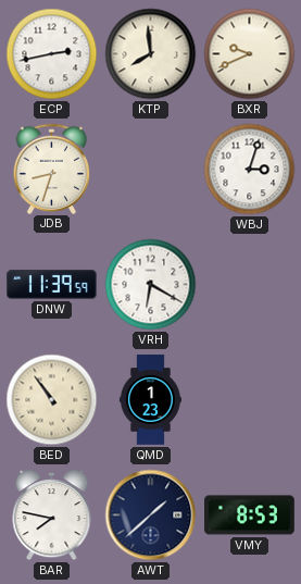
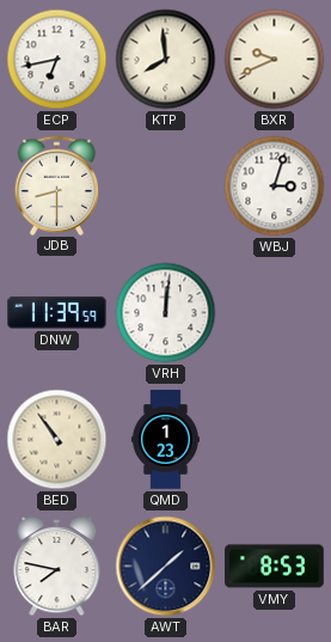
ECP: 2:43 -> 6:43
JDB: 8:33 -> 8:30
VRH: 6:20 -> 12:01
